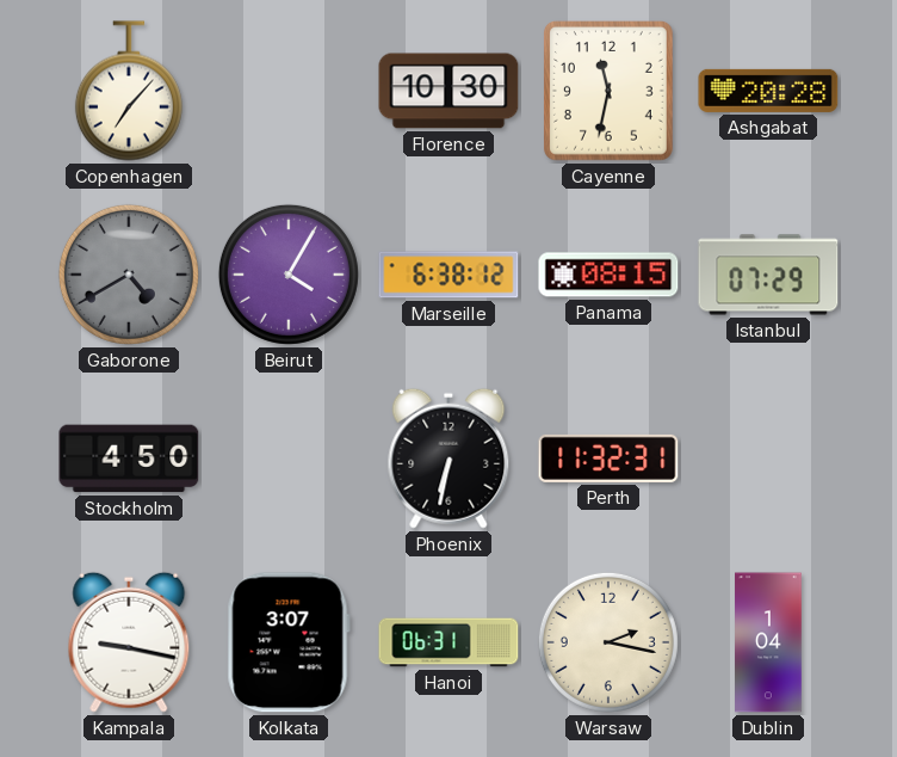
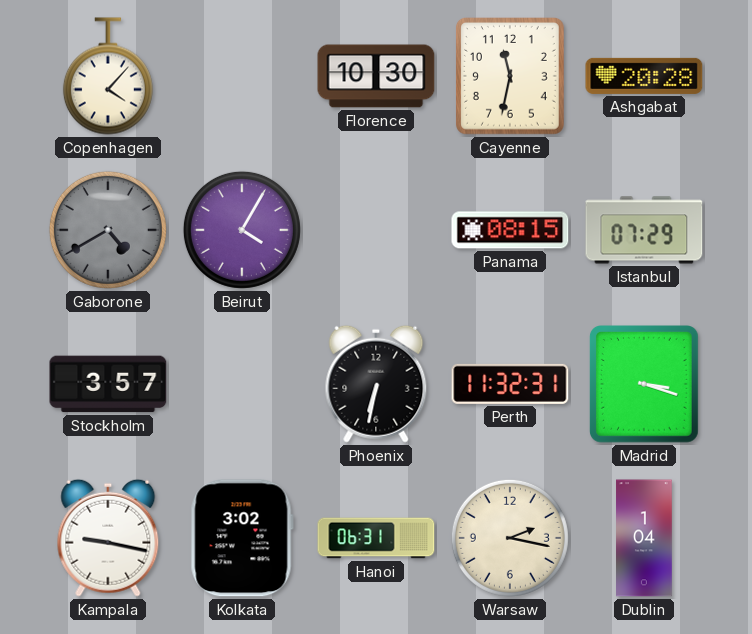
Copenhagen: 7:07 -> 4:07
Marseille: 6:38 -> none
Stockholm: 4:50 -> 3:57
Madrid: none -> 3:18
Kolkata: 3:07 -> 3:02
